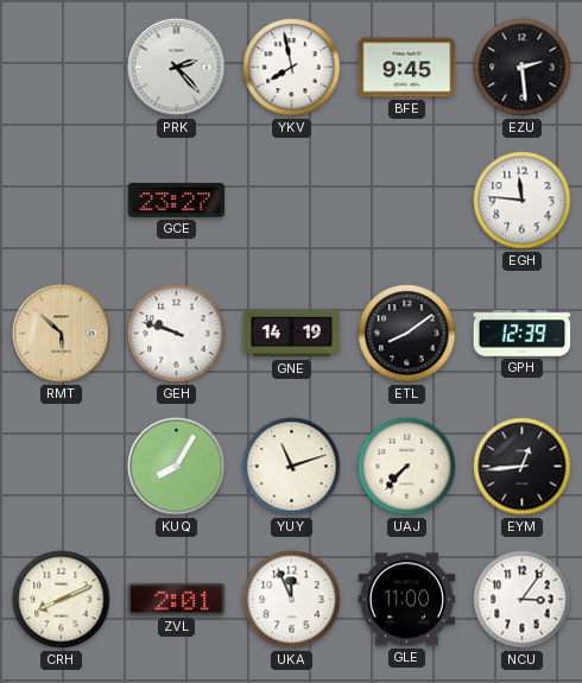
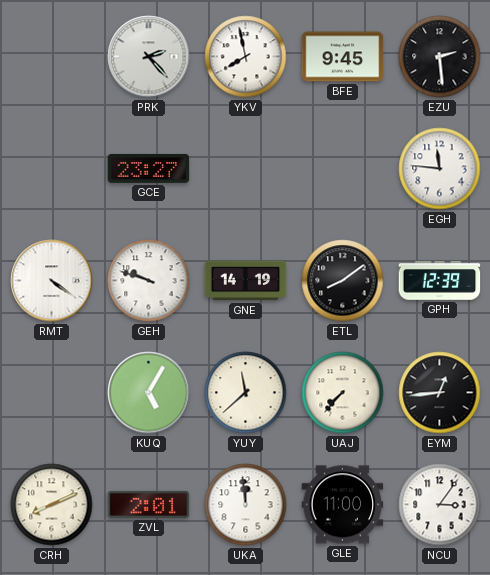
RMT: 5:52 -> 4:21
RMT dial: champagne -> white
KUQ: 8:05 -> 5:05
YUY: 11:12 -> 11:38
UKA: 11:56 -> 11:59
